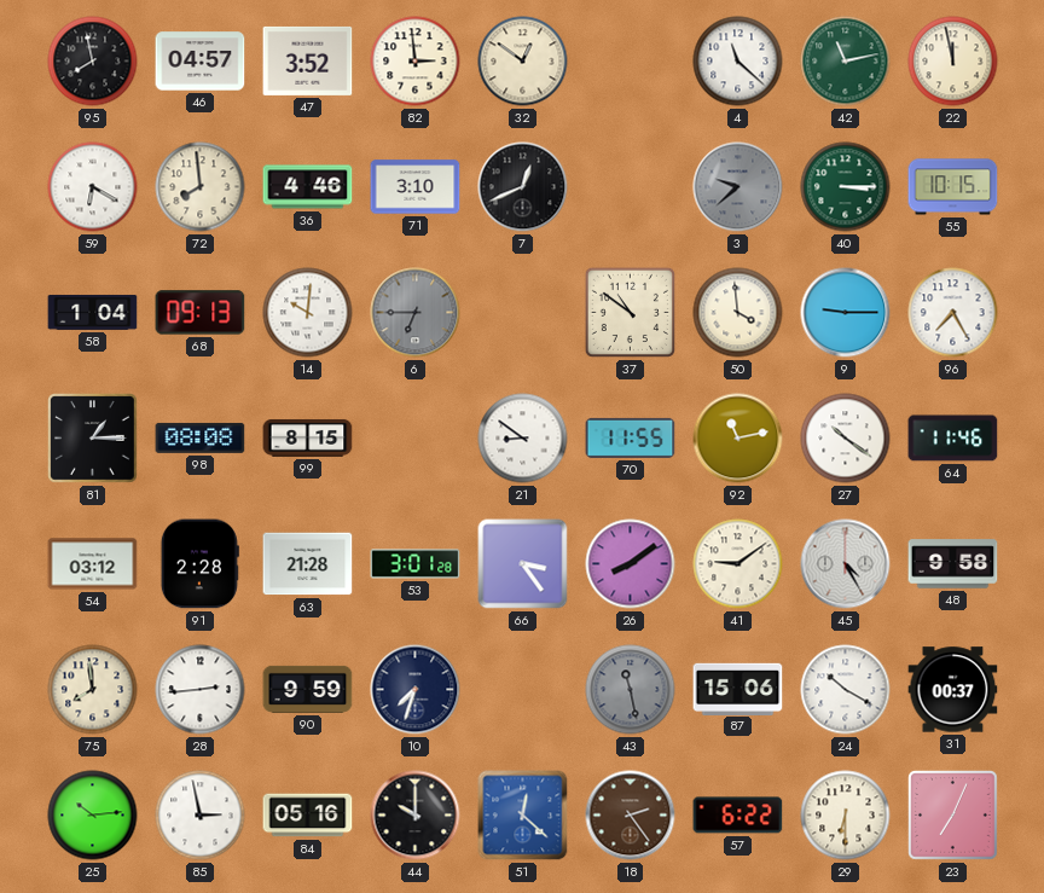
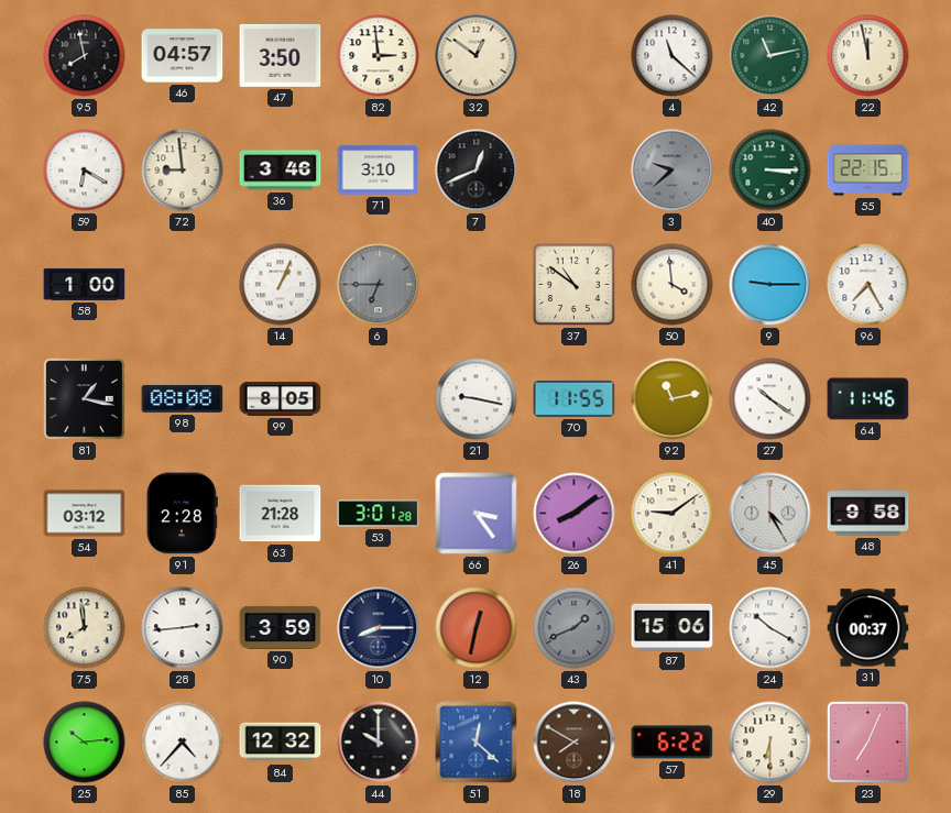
47: 3:52 -> 3:50
72: 7:59 -> 8:59
36: 4:46 -> 3:46
55: 10:15 -> 22:15
58: 1:04 -> 1:00
68: 09:13 -> none
14: 10:01 -> 1:04
81: 1:15 -> 1:17
99: 8:15 -> 8:05
21: 8:51 -> 9:17
90: 9:59 -> 3:59
10: 7:33 -> 8:15
12: none -> 12:32
43: 11:28 -> 1:41
85: 2:58 -> 4:37
84: 05:16 -> 12:32
18: 2:24 -> 7:50
